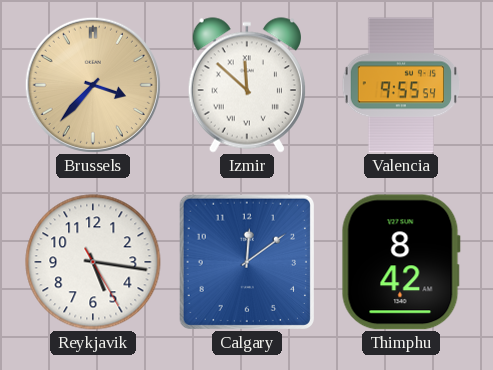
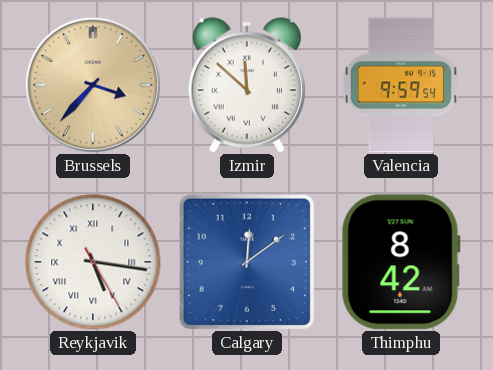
Valencia: 9:55 -> 9:59
Reykjavik numerals: Arabic -> Roman
